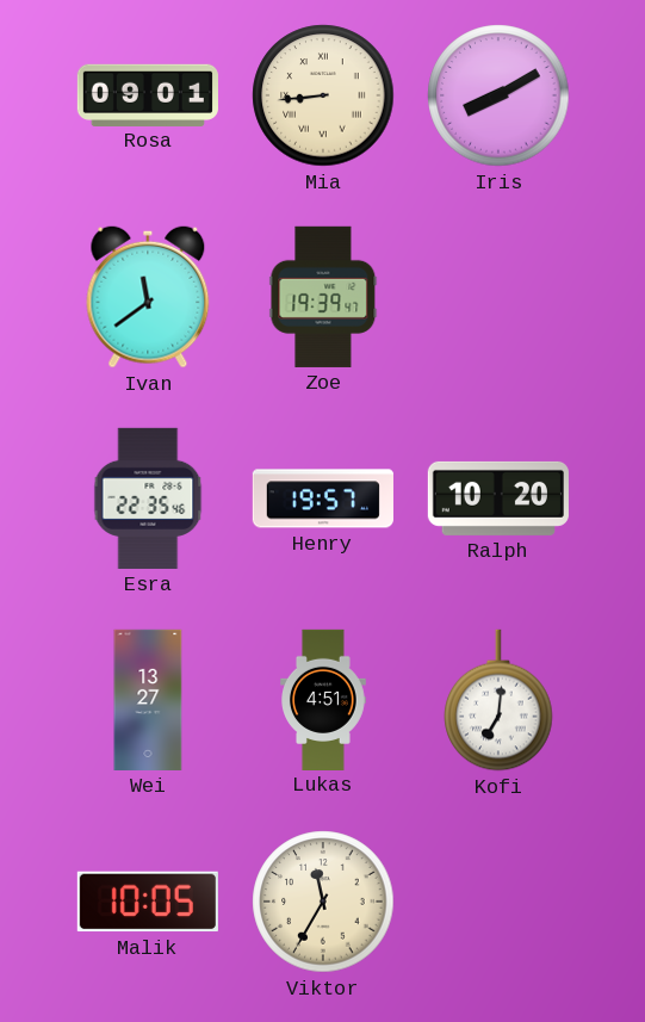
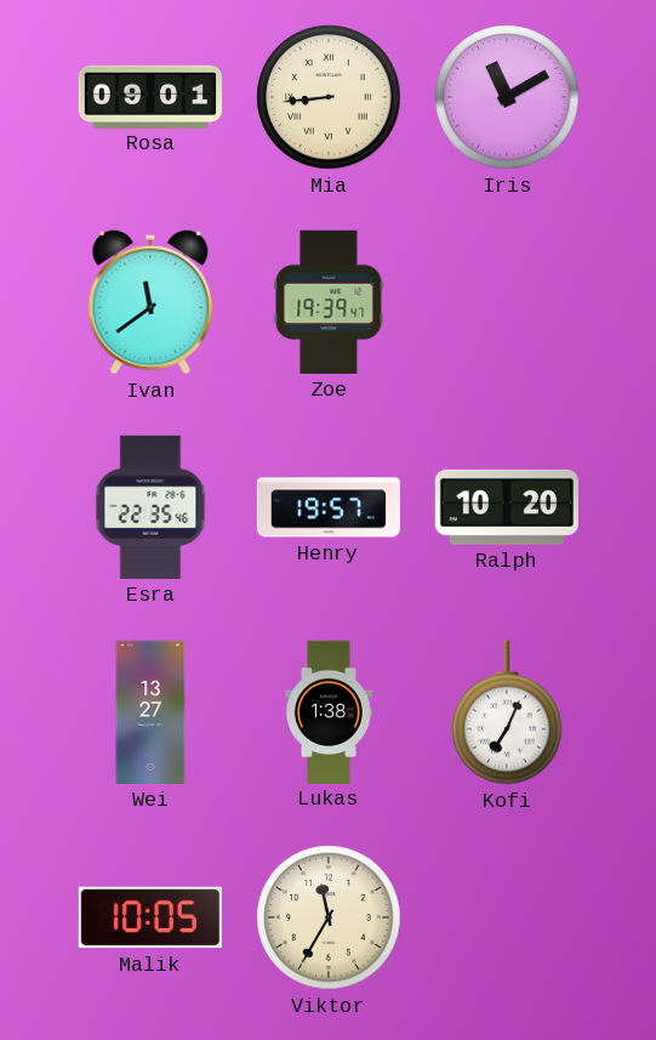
Iris: 8:10 -> 11:10
Lukas: 4:51 -> 1:38
Kofi: 7:01 -> 7:04
